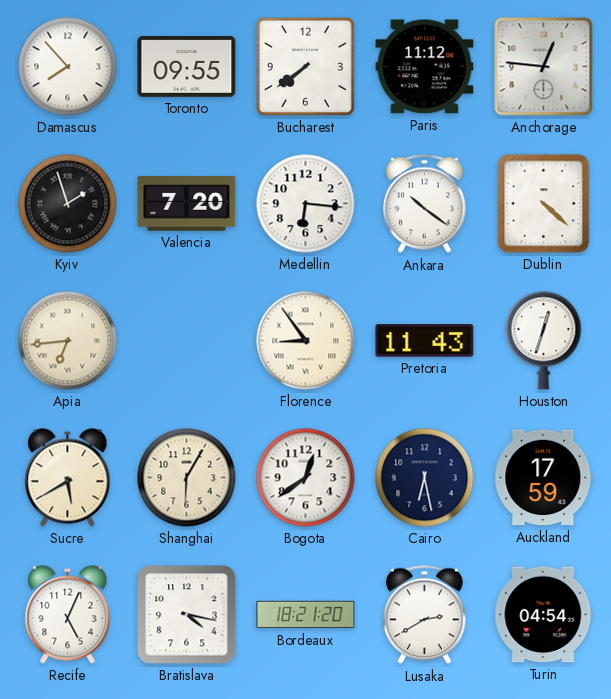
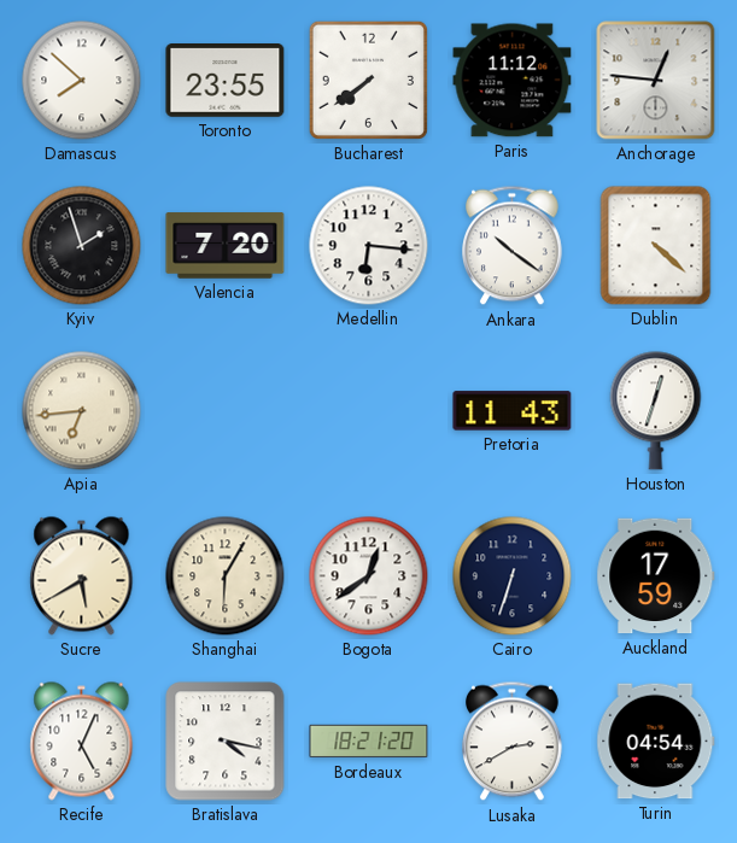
Damascus: 7:53 -> 7:52
Toronto: 09:55 -> 23:55
Florence: 8:54 -> none
Cairo: 6:28 -> 6:33
